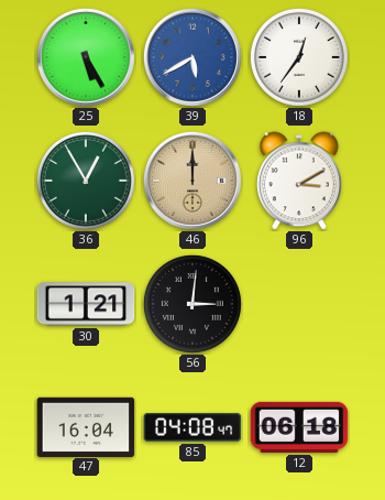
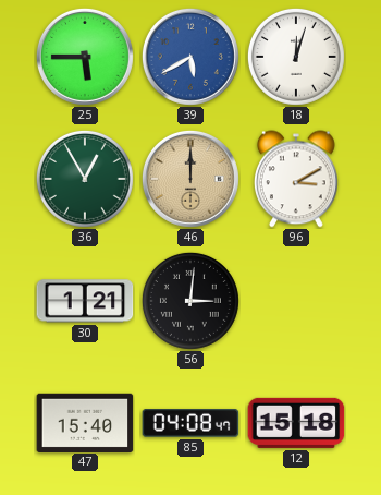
25: 5:25 -> 5:45
18: 12:36 -> 12:03
47: 16:04 -> 15:40
12: 06:18 -> 15:18
